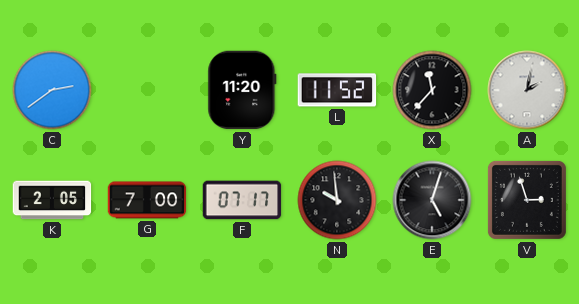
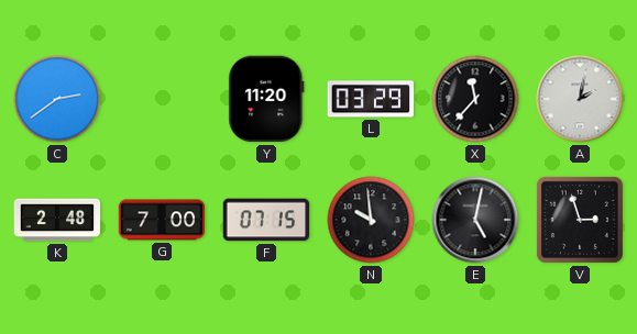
L: 11:52 -> 03:29
K: 2:05 -> 2:48
F: 07:17 -> 07:15
E: 5:03 -> 5:02
